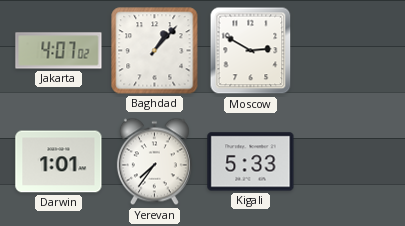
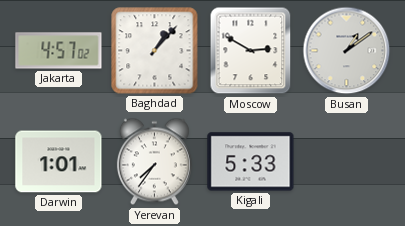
Jakarta: 4:07 -> 4:57
Busan: none -> 1:09
